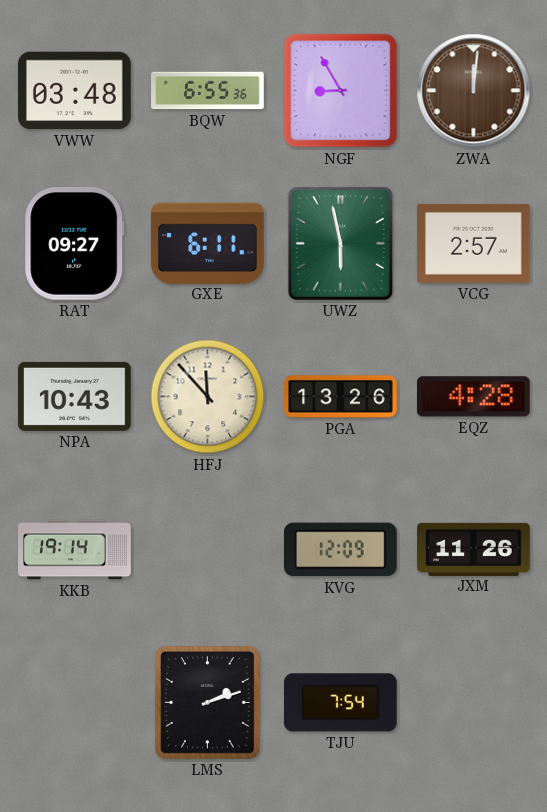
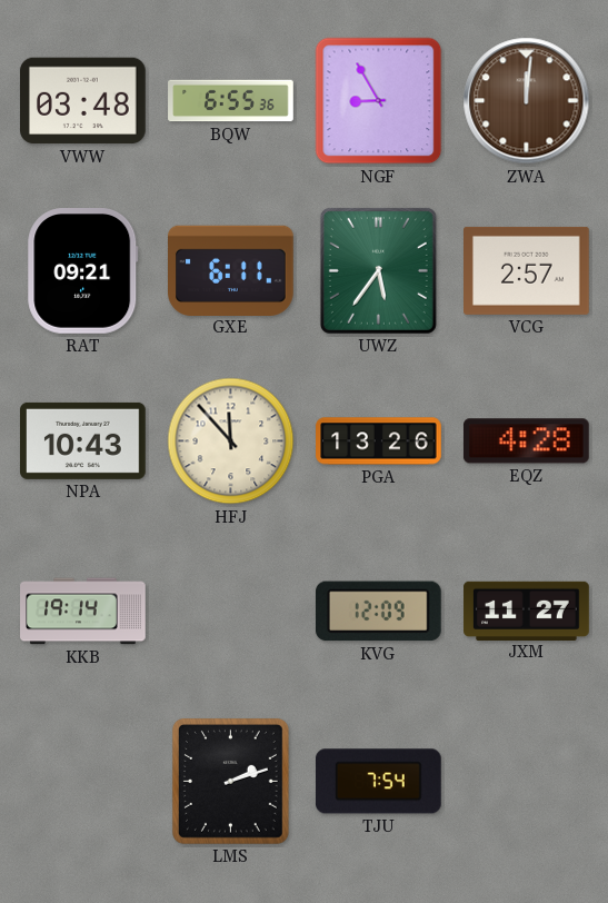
RAT: 09:27 -> 09:21
UWZ: 5:58 -> 5:36
JXM: 11:26 -> 11:27
